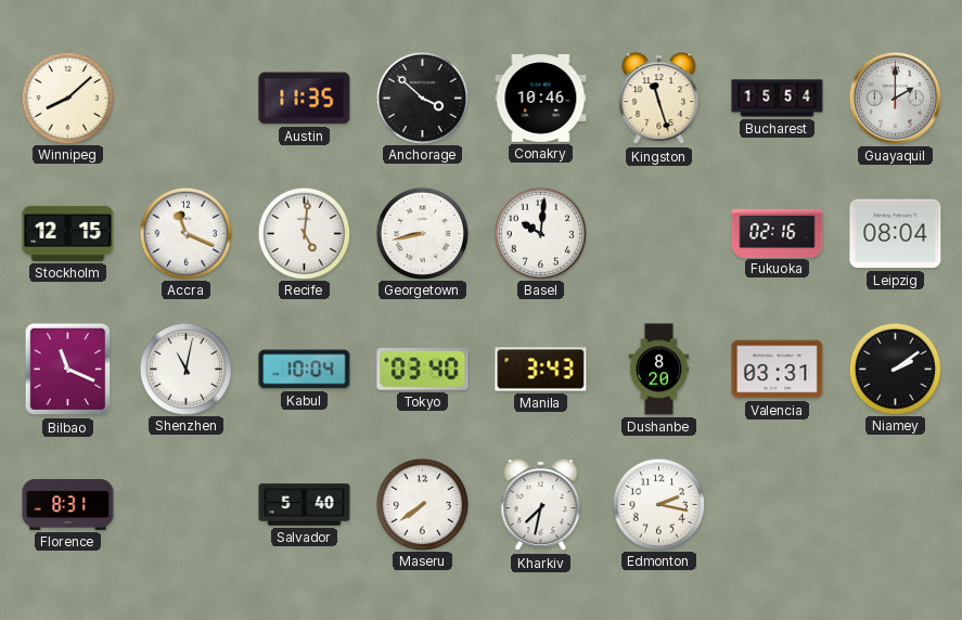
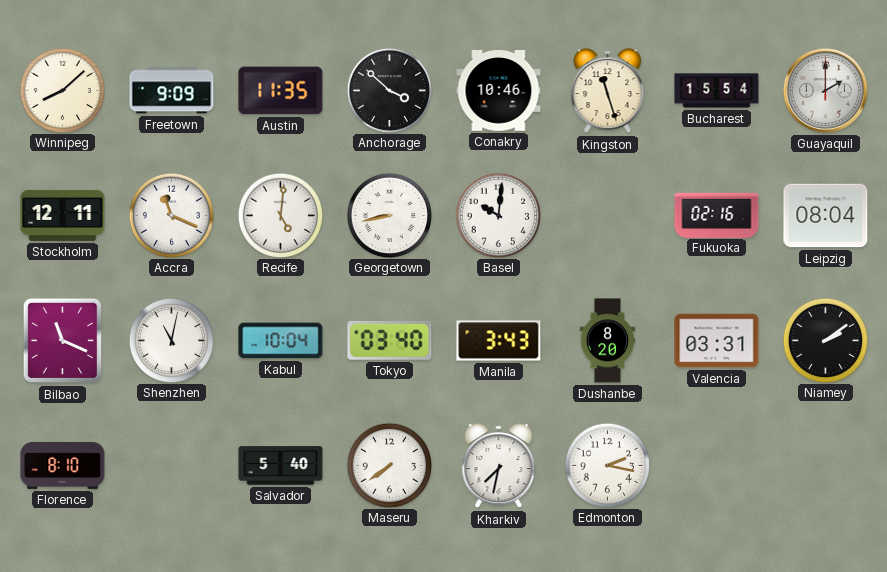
Freetown: none -> 9:09
Stockholm: 12:15 -> 12:11
Florence: 8:31 -> 8:10
